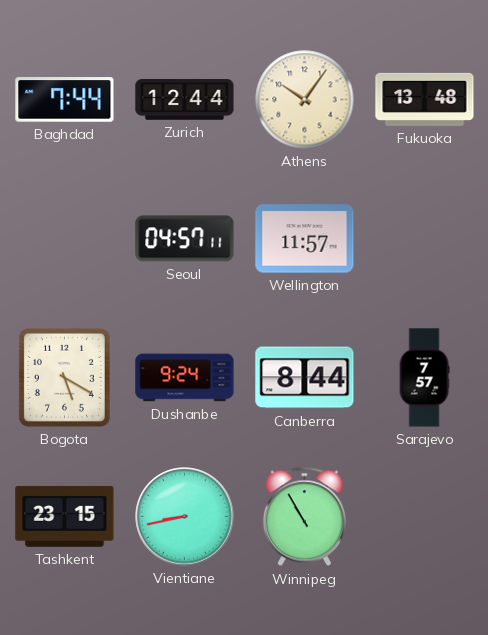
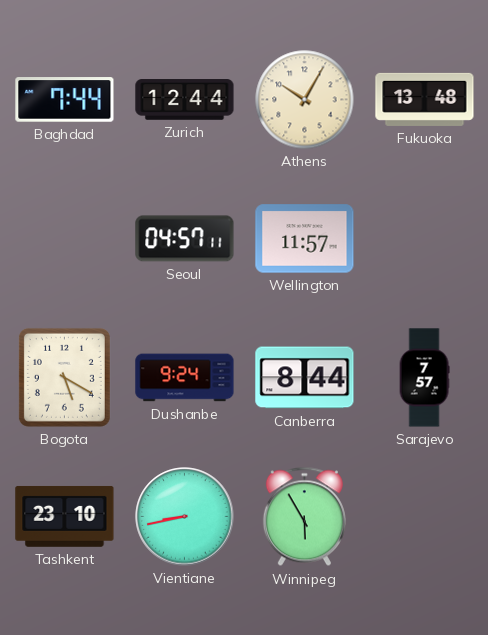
Athens: 10:06 -> 10:05
Tashkent: 23:15 -> 23:10
Winnipeg: 10:55 -> 5:55
